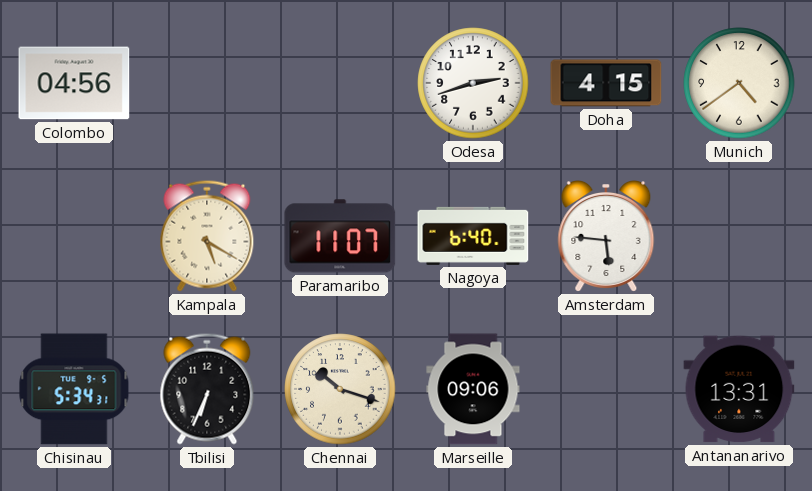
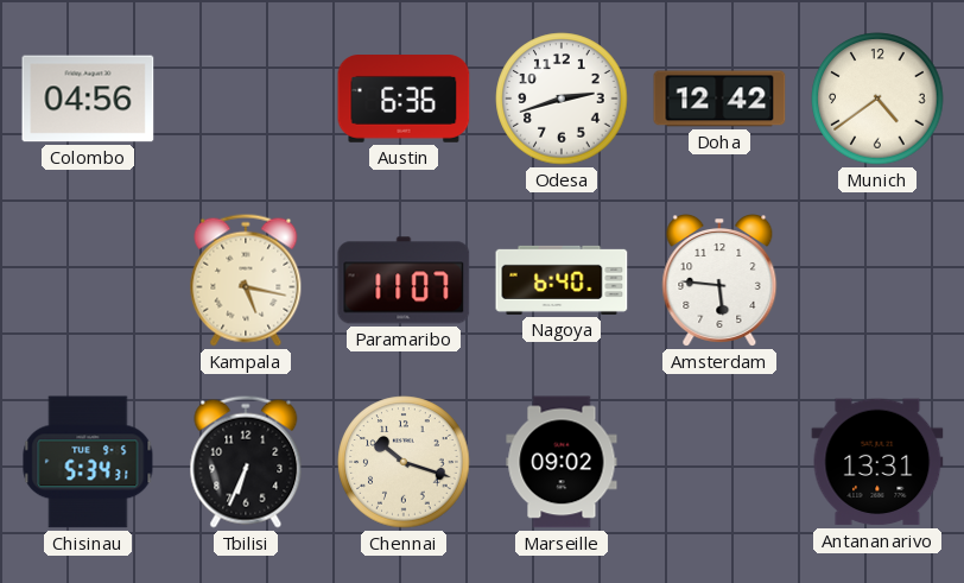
Austin: none -> 6:36
Doha: 4:15 -> 12:42
Kampala: 5:20 -> 5:17
Marseille: 09:06 -> 09:02
